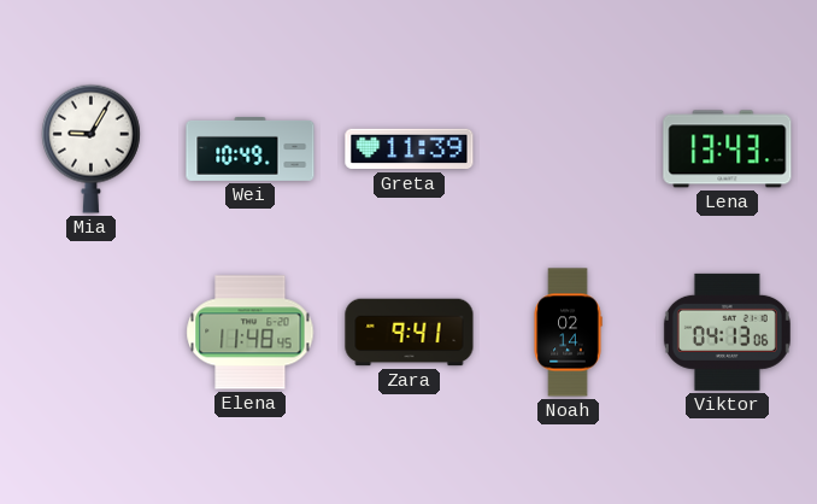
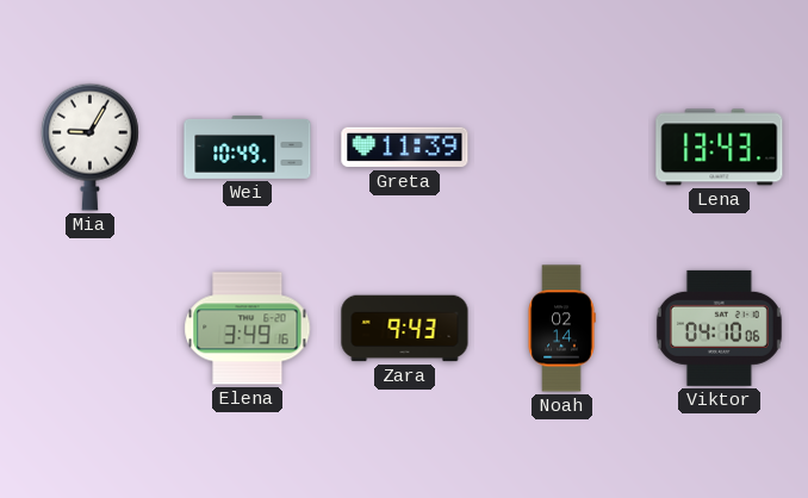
Elena: 11:48 -> 3:49
Zara: 9:41 -> 9:43
Viktor: 04:13 -> 04:10
